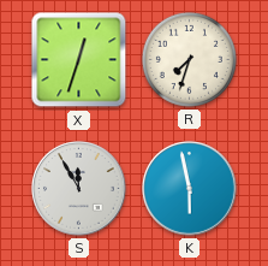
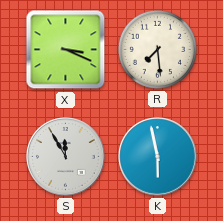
X: 12:33 -> 3:19
R: 7:33 -> 7:29
